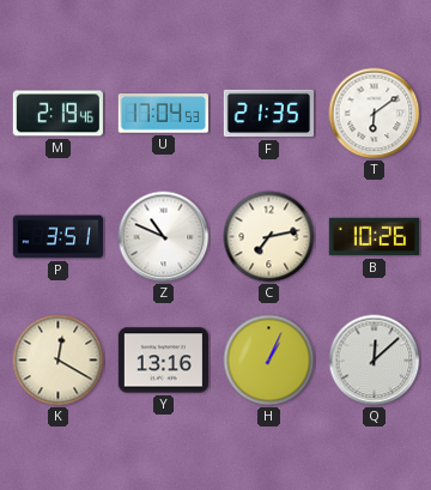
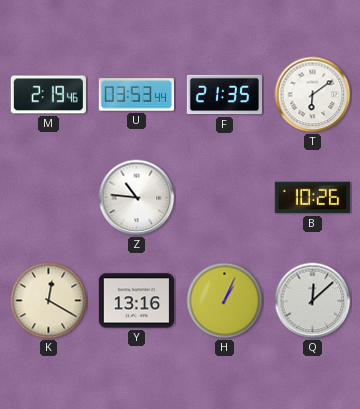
U: 17:04 -> 03:53
P: 3:51 -> none
Z: 10:49 -> 10:46
C: 7:13 -> none
